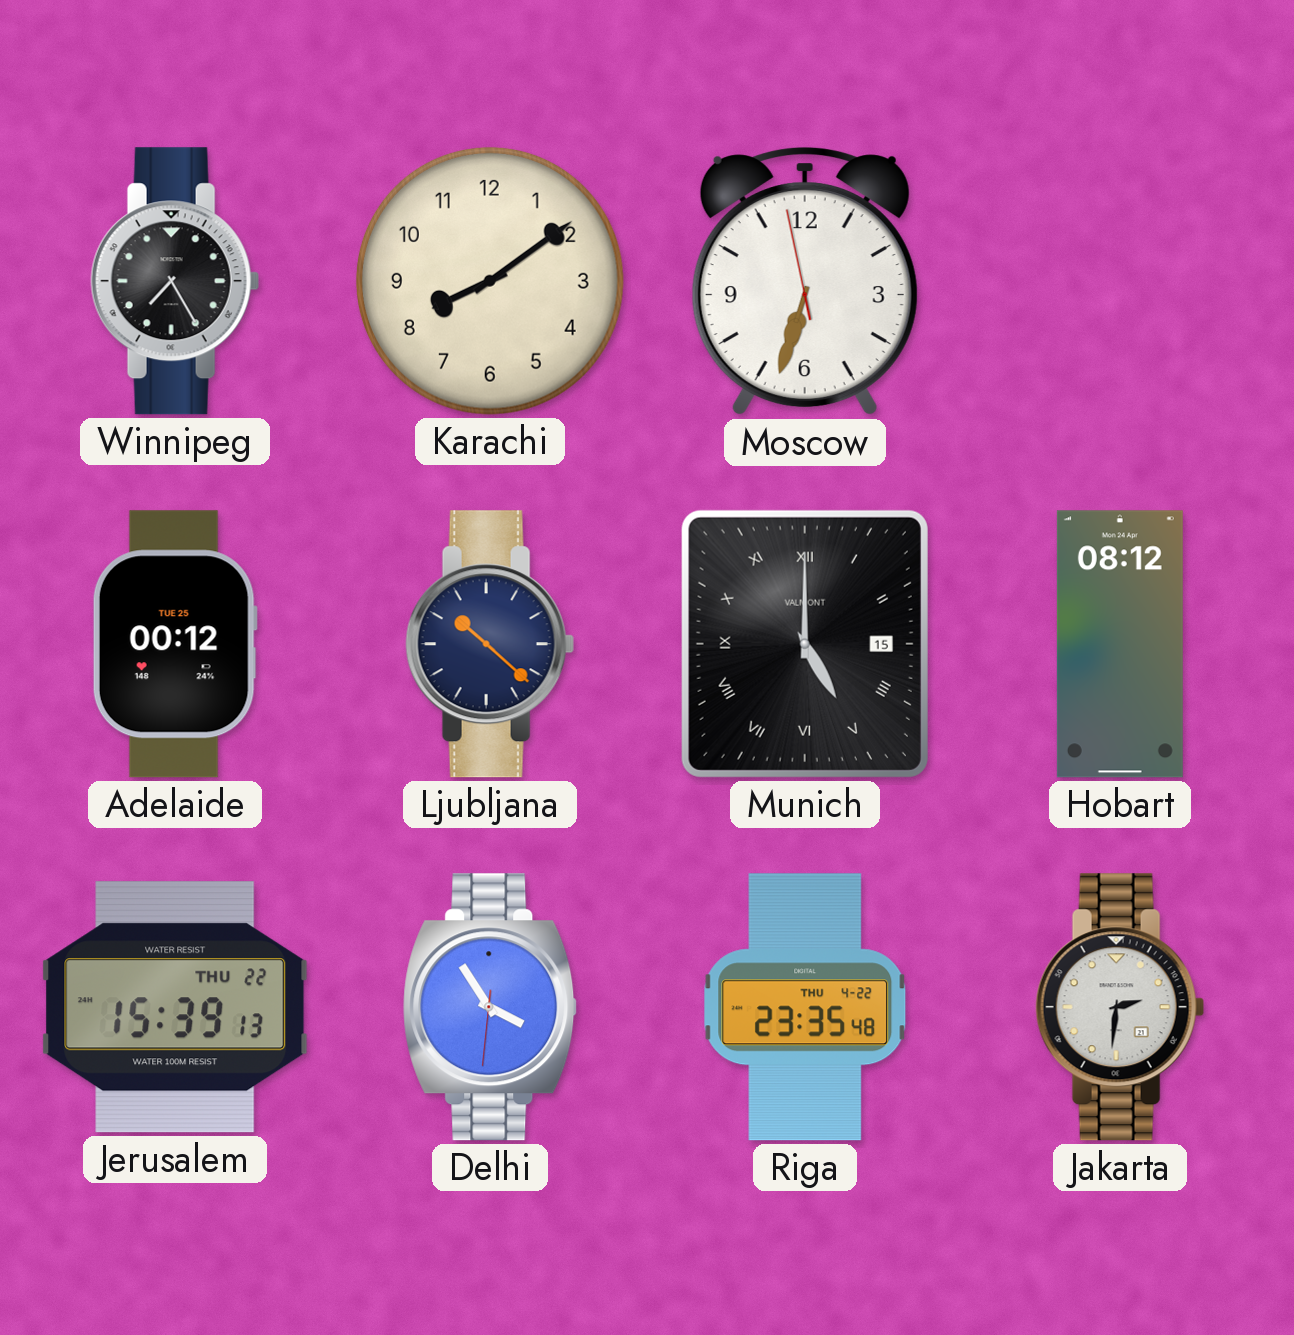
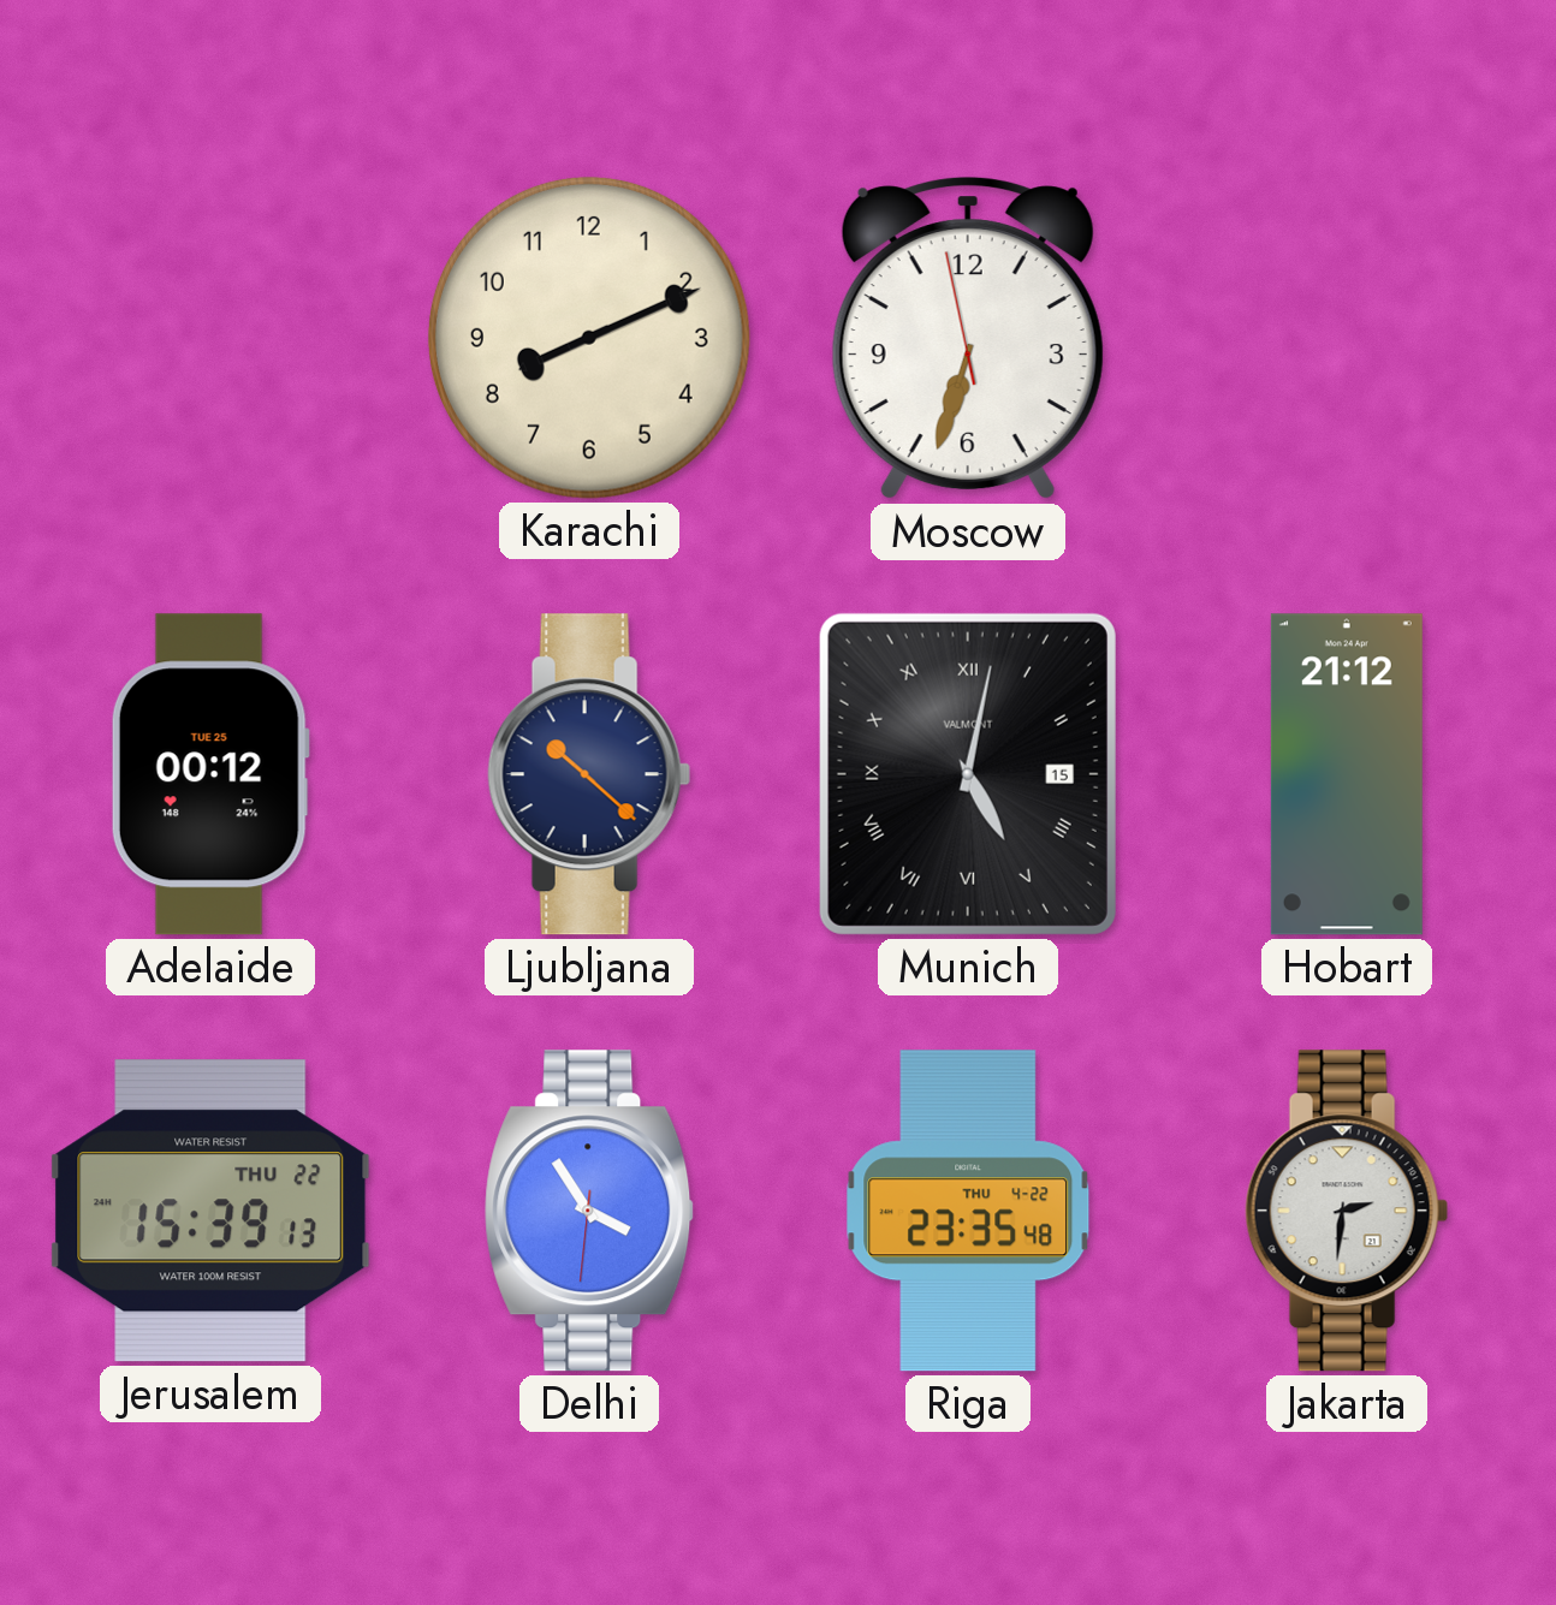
Winnipeg: 7:25 -> none
Karachi: 8:09 -> 8:11
Munich: 5:00 -> 5:02
Hobart: 08:12 -> 21:12
